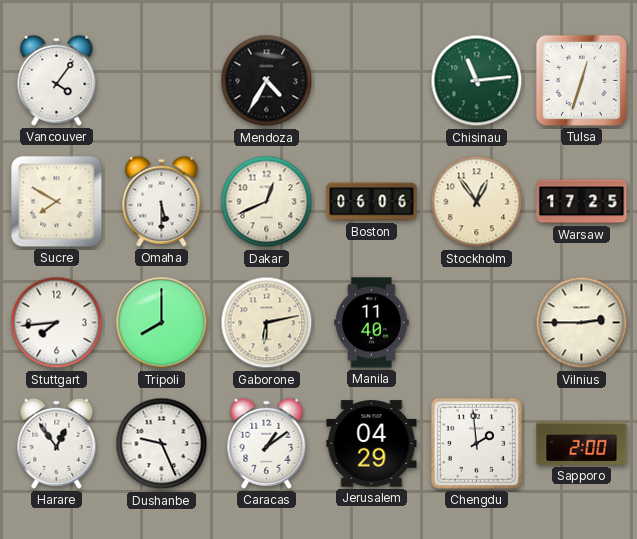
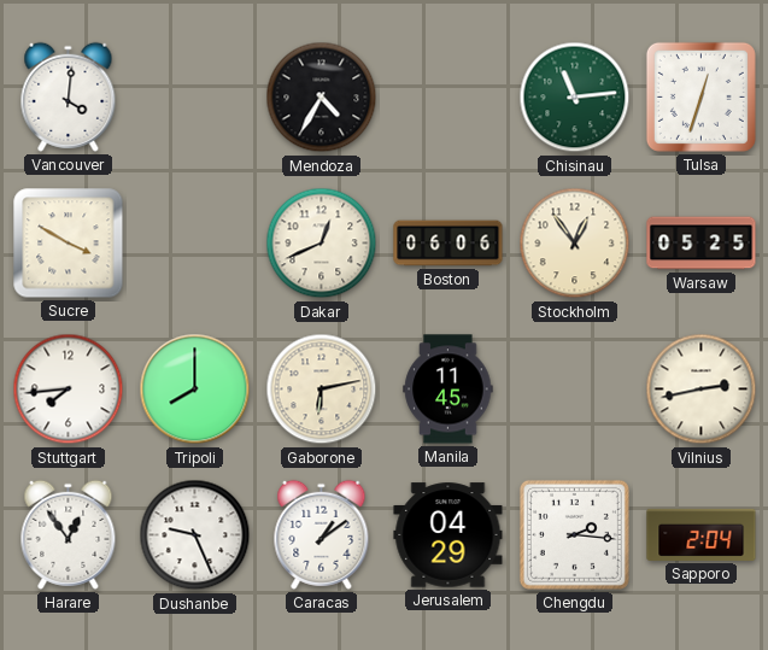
Vancouver: 4:06 -> 4:01
Sucre: 7:50 -> 3:50
Omaha: 5:30 -> none
Warsaw: 17:25 -> 05:25
Manila: 11:40 -> 11:45
Vilnius: 2:45 -> 2:43
Chengdu: 1:59 -> 2:16
Sapporo: 2:00 -> 2:04
